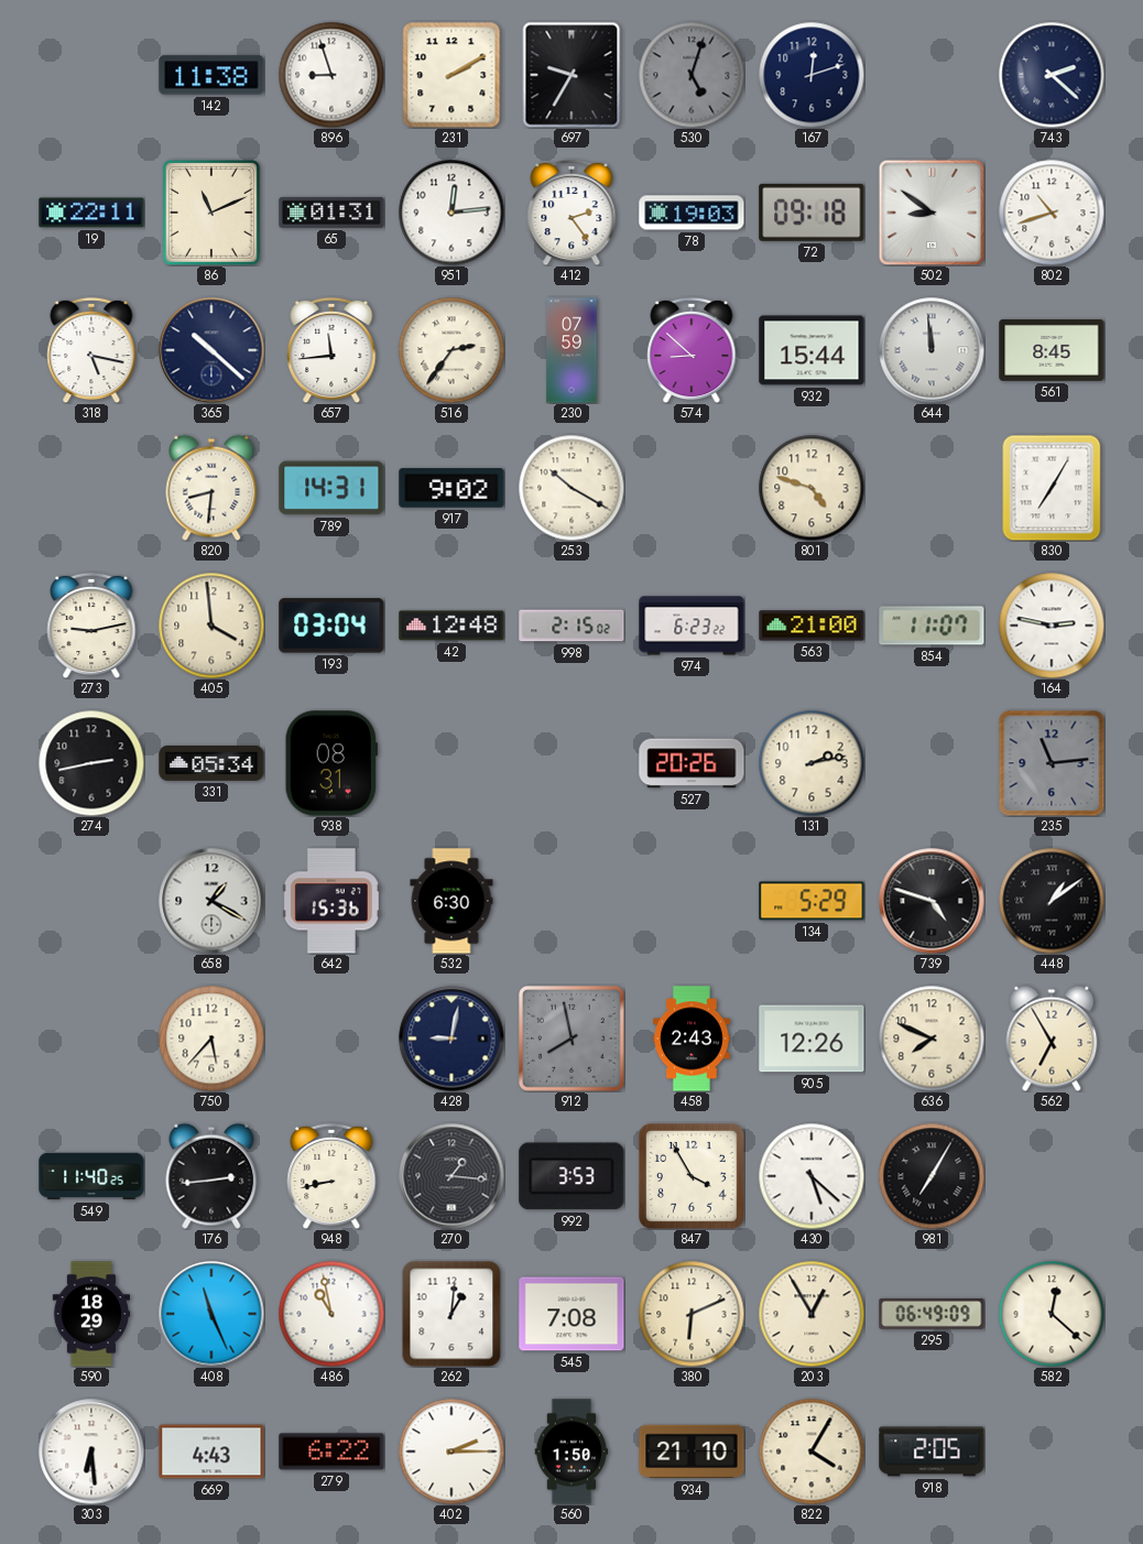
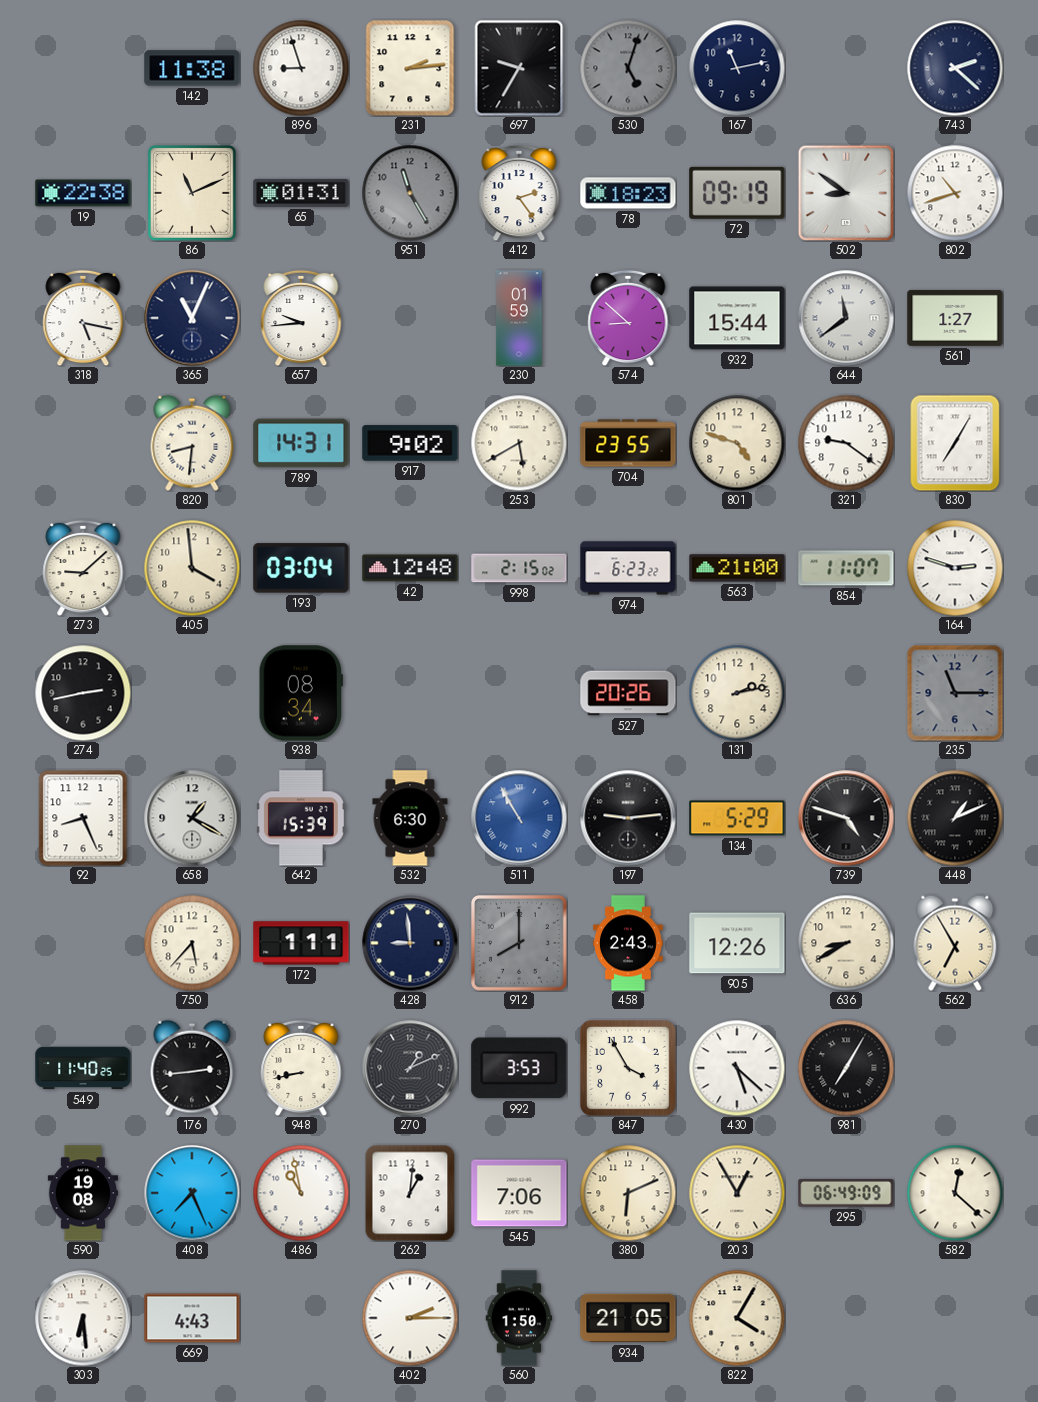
231: 2:10 -> 2:14
167: 12:12 -> 11:13
19: 22:11 -> 22:38
951: 12:14 -> 11:25
951 dial: white -> grey
78: 19:03 -> 18:23
72: 09:18 -> 09:19
365: 10:22 -> 11:04
657: 11:44 -> 9:44
516: 2:36 -> none
230: 07:59 -> 01:59
644: 11:59 -> 11:39
561: 8:45 -> 1:27
253: 10:20 -> 5:40
704: none -> 23:55
321: none -> 9:21
273: 9:13 -> 9:08
164: 2:47 -> 2:48
331: 05:34 -> none
938: 08:31 -> 08:34
235: 11:14 -> 11:15
92: none -> 8:26
642: 15:36 -> 15:39
511: none -> 10:55
197: none -> 9:14
448: 1:09 -> 1:11
172: none -> 1:11
428: 9:02 -> 8:59
912: 7:58 -> 8:00
636: 7:49 -> 8:40
270: 1:16 -> 1:11
590: 18:29 -> 19:08
408: 11:26 -> 7:26
545: 7:08 -> 7:06
279: 6:22 -> none
934: 21:10 -> 21:05
918: 2:05 -> none
